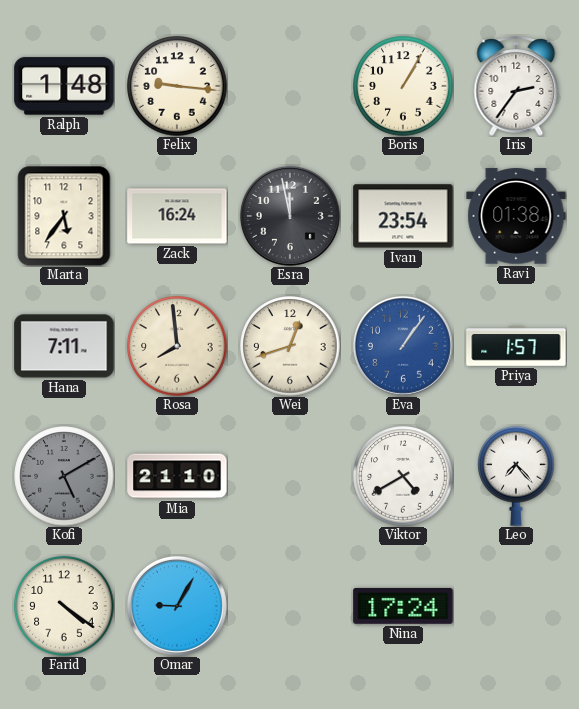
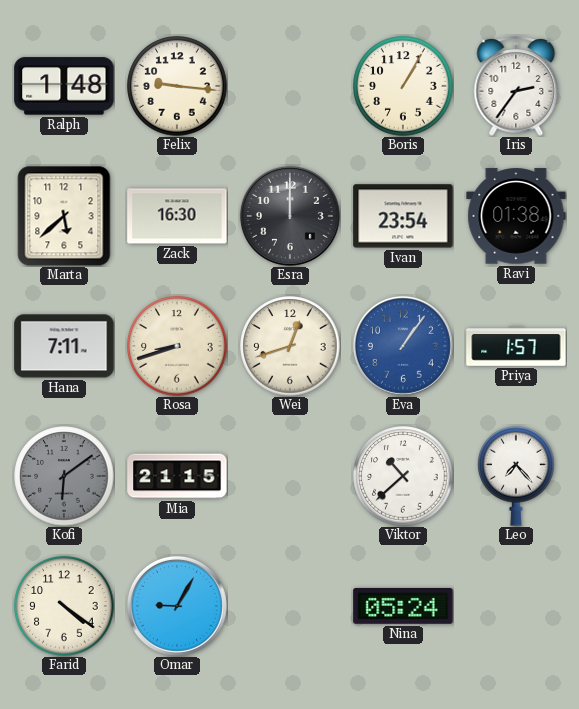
Marta: 5:36 -> 5:38
Zack: 16:24 -> 16:30
Esra: 11:58 -> 12:00
Rosa: 7:59 -> 8:42
Kofi: 5:10 -> 6:09
Mia: 21:10 -> 21:15
Viktor: 4:40 -> 10:38
Nina: 17:24 -> 05:24
